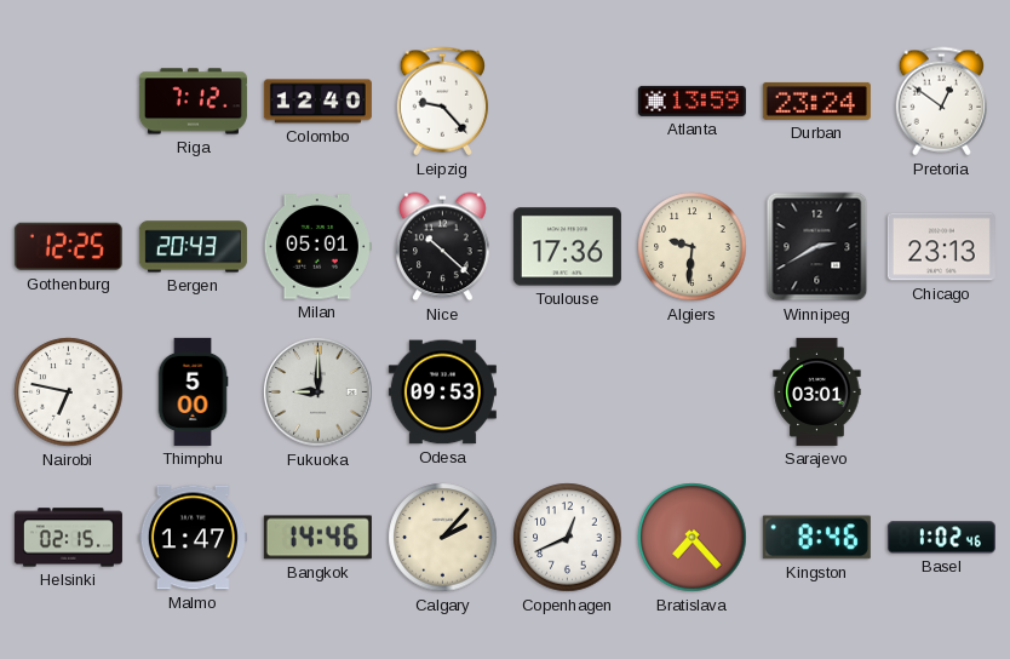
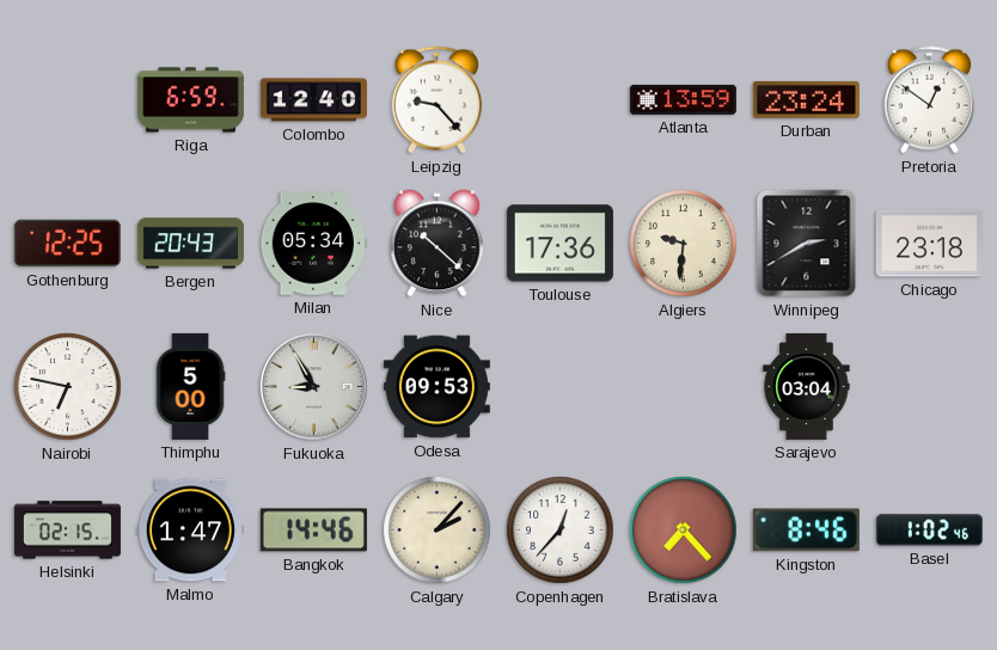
Riga: 7:12 -> 6:59
Milan: 05:01 -> 05:34
Chicago: 23:13 -> 23:18
Fukuoka: 9:00 -> 8:55
Sarajevo: 03:01 -> 03:04
Copenhagen: 12:41 -> 12:37
